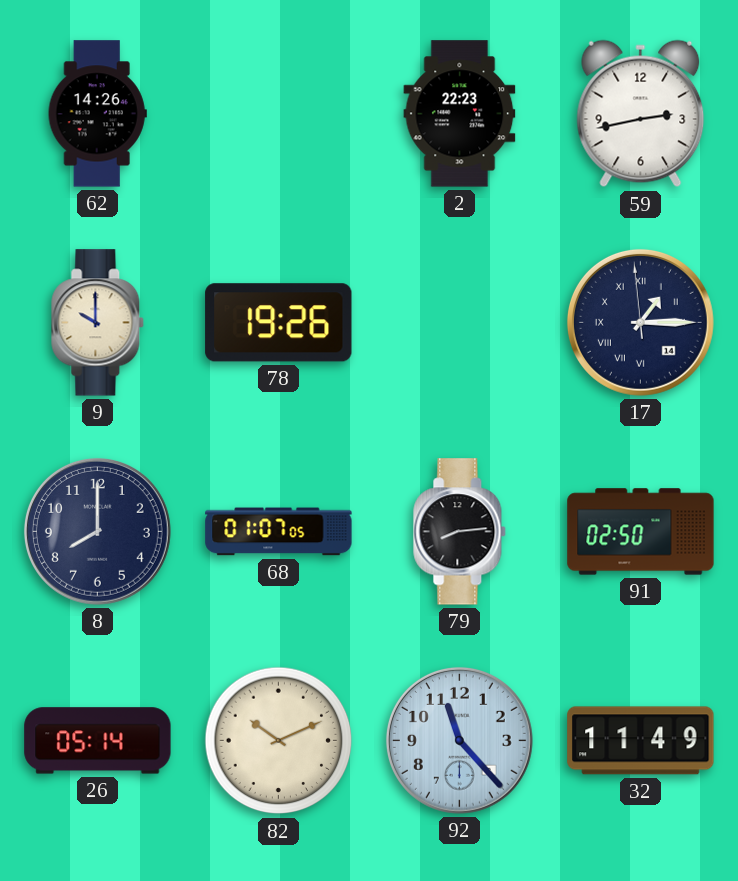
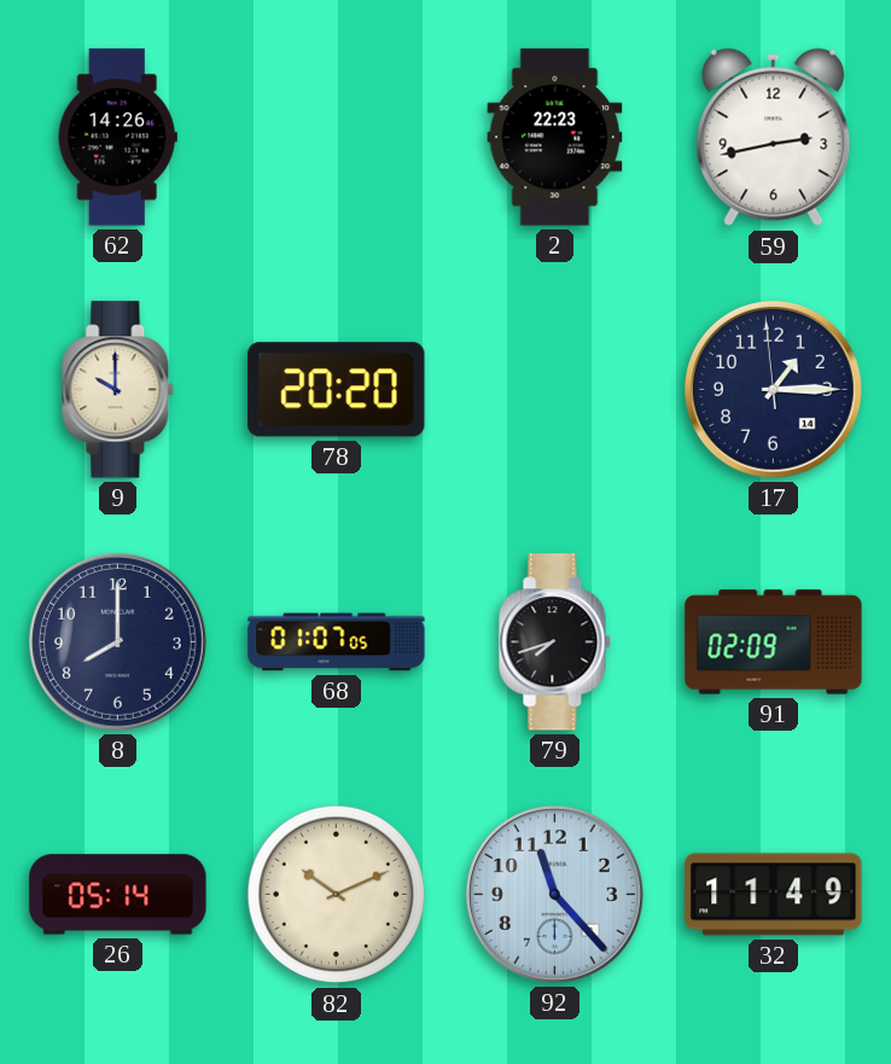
78: 19:26 -> 20:20
17 numerals: Roman -> Arabic
79: 8:14 -> 7:42
91: 02:50 -> 02:09
